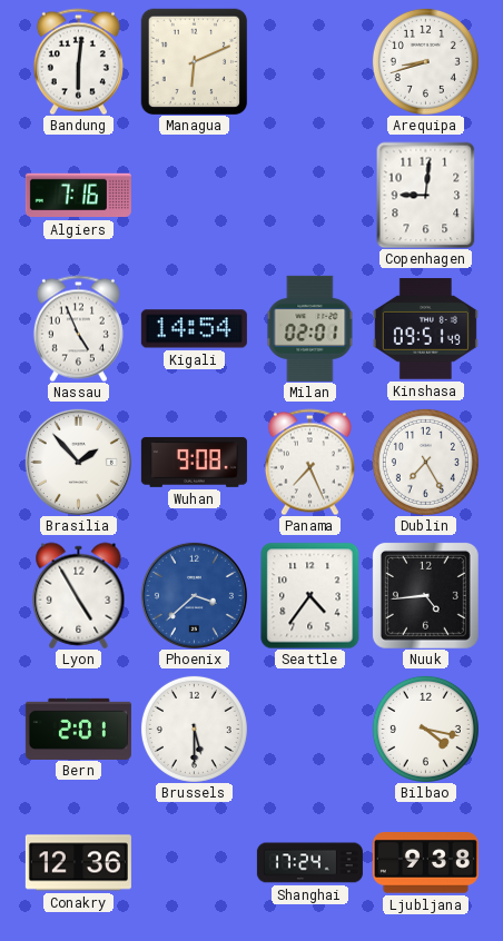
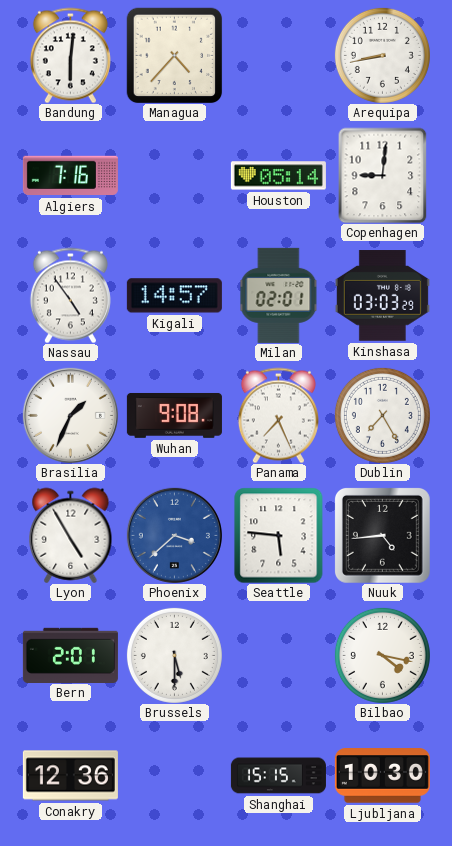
Managua: 6:11 -> 4:37
Arequipa: 8:42 -> 8:43
Houston: none -> 05:14
Nassau: 4:56 -> 4:54
Kigali: 14:54 -> 14:57
Kinshasa: 09:51 -> 03:03
Brasilia: 1:53 -> 1:34
Seattle: 4:36 -> 5:46
Shanghai: 17:24 -> 15:15
Ljubljana: 9:38 -> 10:30
